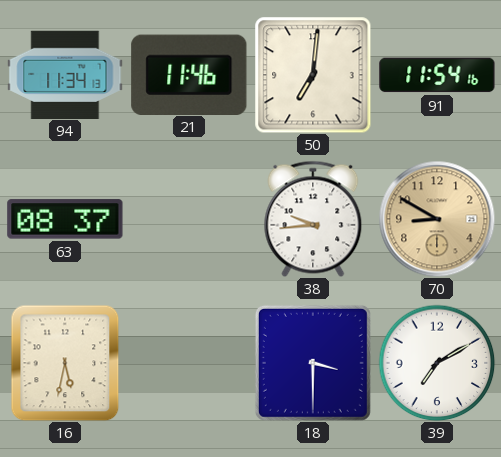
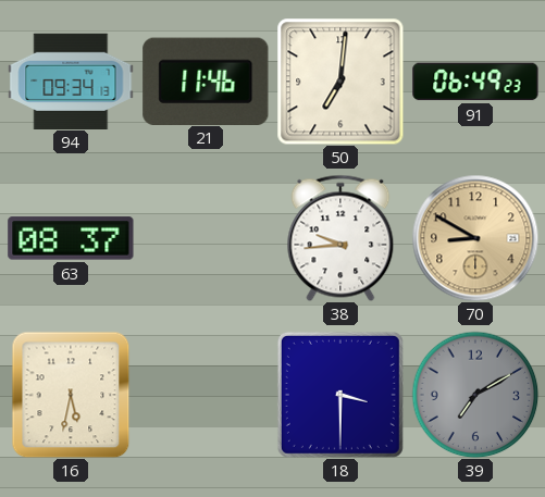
94: 11:34 -> 09:34
91: 11:54 -> 06:49
39 dial: white -> grey
